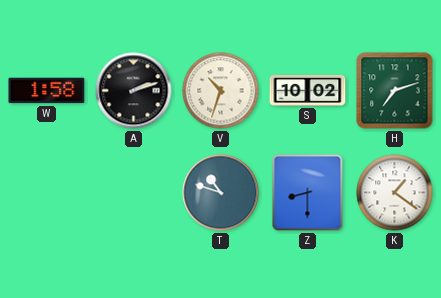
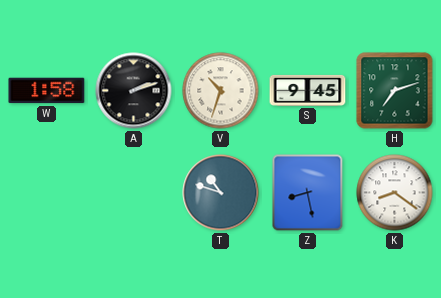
S: 10:02 -> 9:45
Z: 8:30 -> 8:28
K: 1:21 -> 8:21
